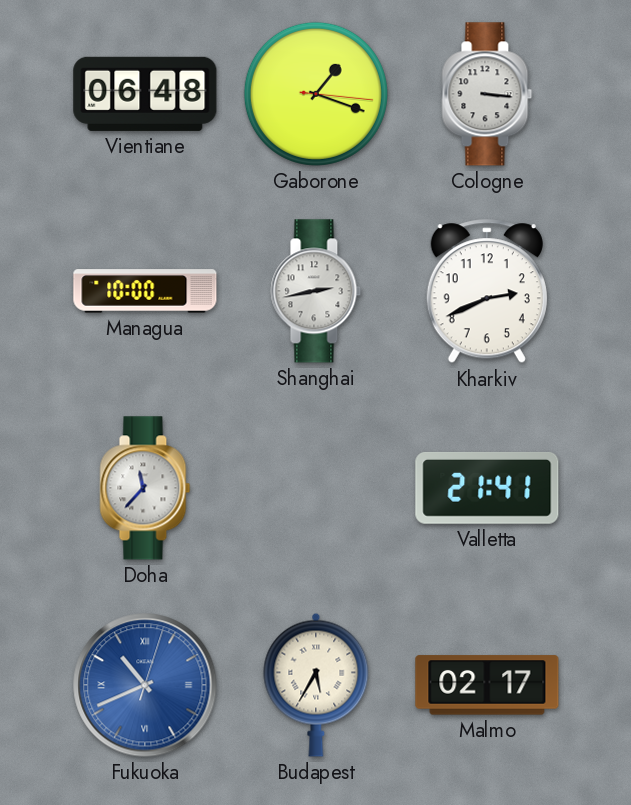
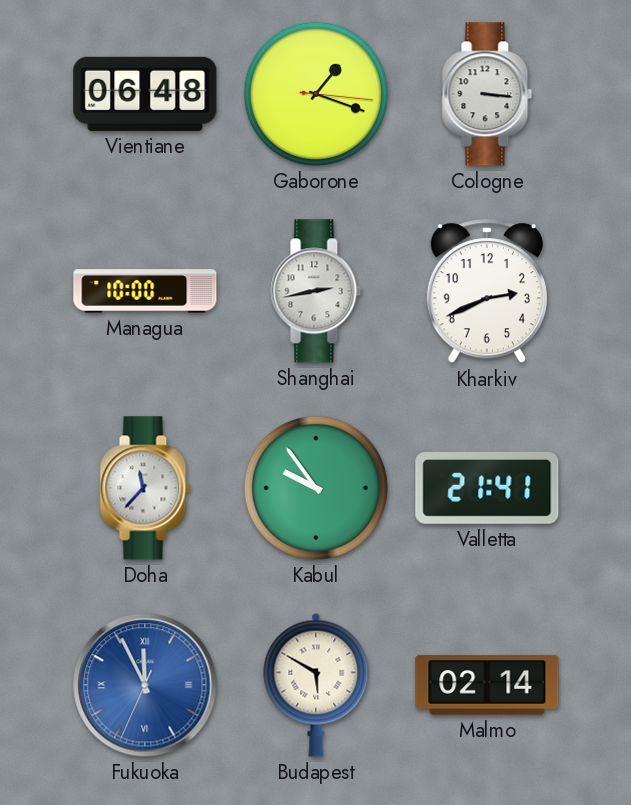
Kabul: none -> 9:54
Fukuoka: 10:41 -> 11:55
Budapest: 5:35 -> 5:50
Malmo: 02:17 -> 02:14
